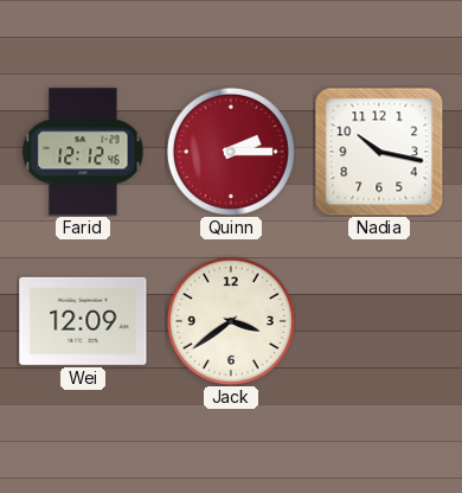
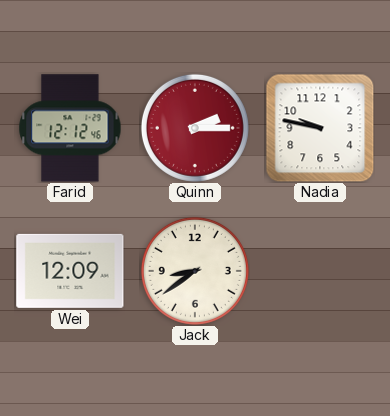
Nadia: 10:17 -> 9:47
Jack: 3:39 -> 8:39
